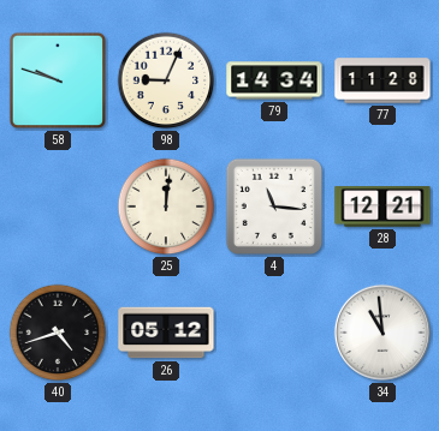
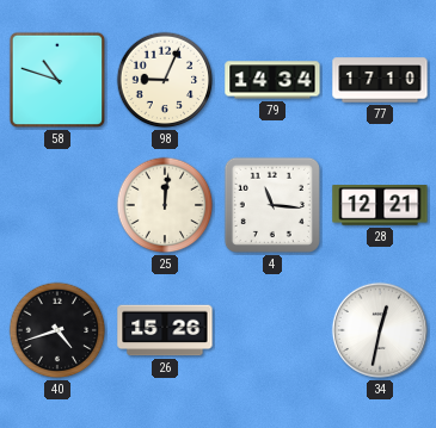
58: 9:48 -> 10:48
77: 11:28 -> 17:10
26: 05:12 -> 15:26
34: 10:59 -> 12:32
